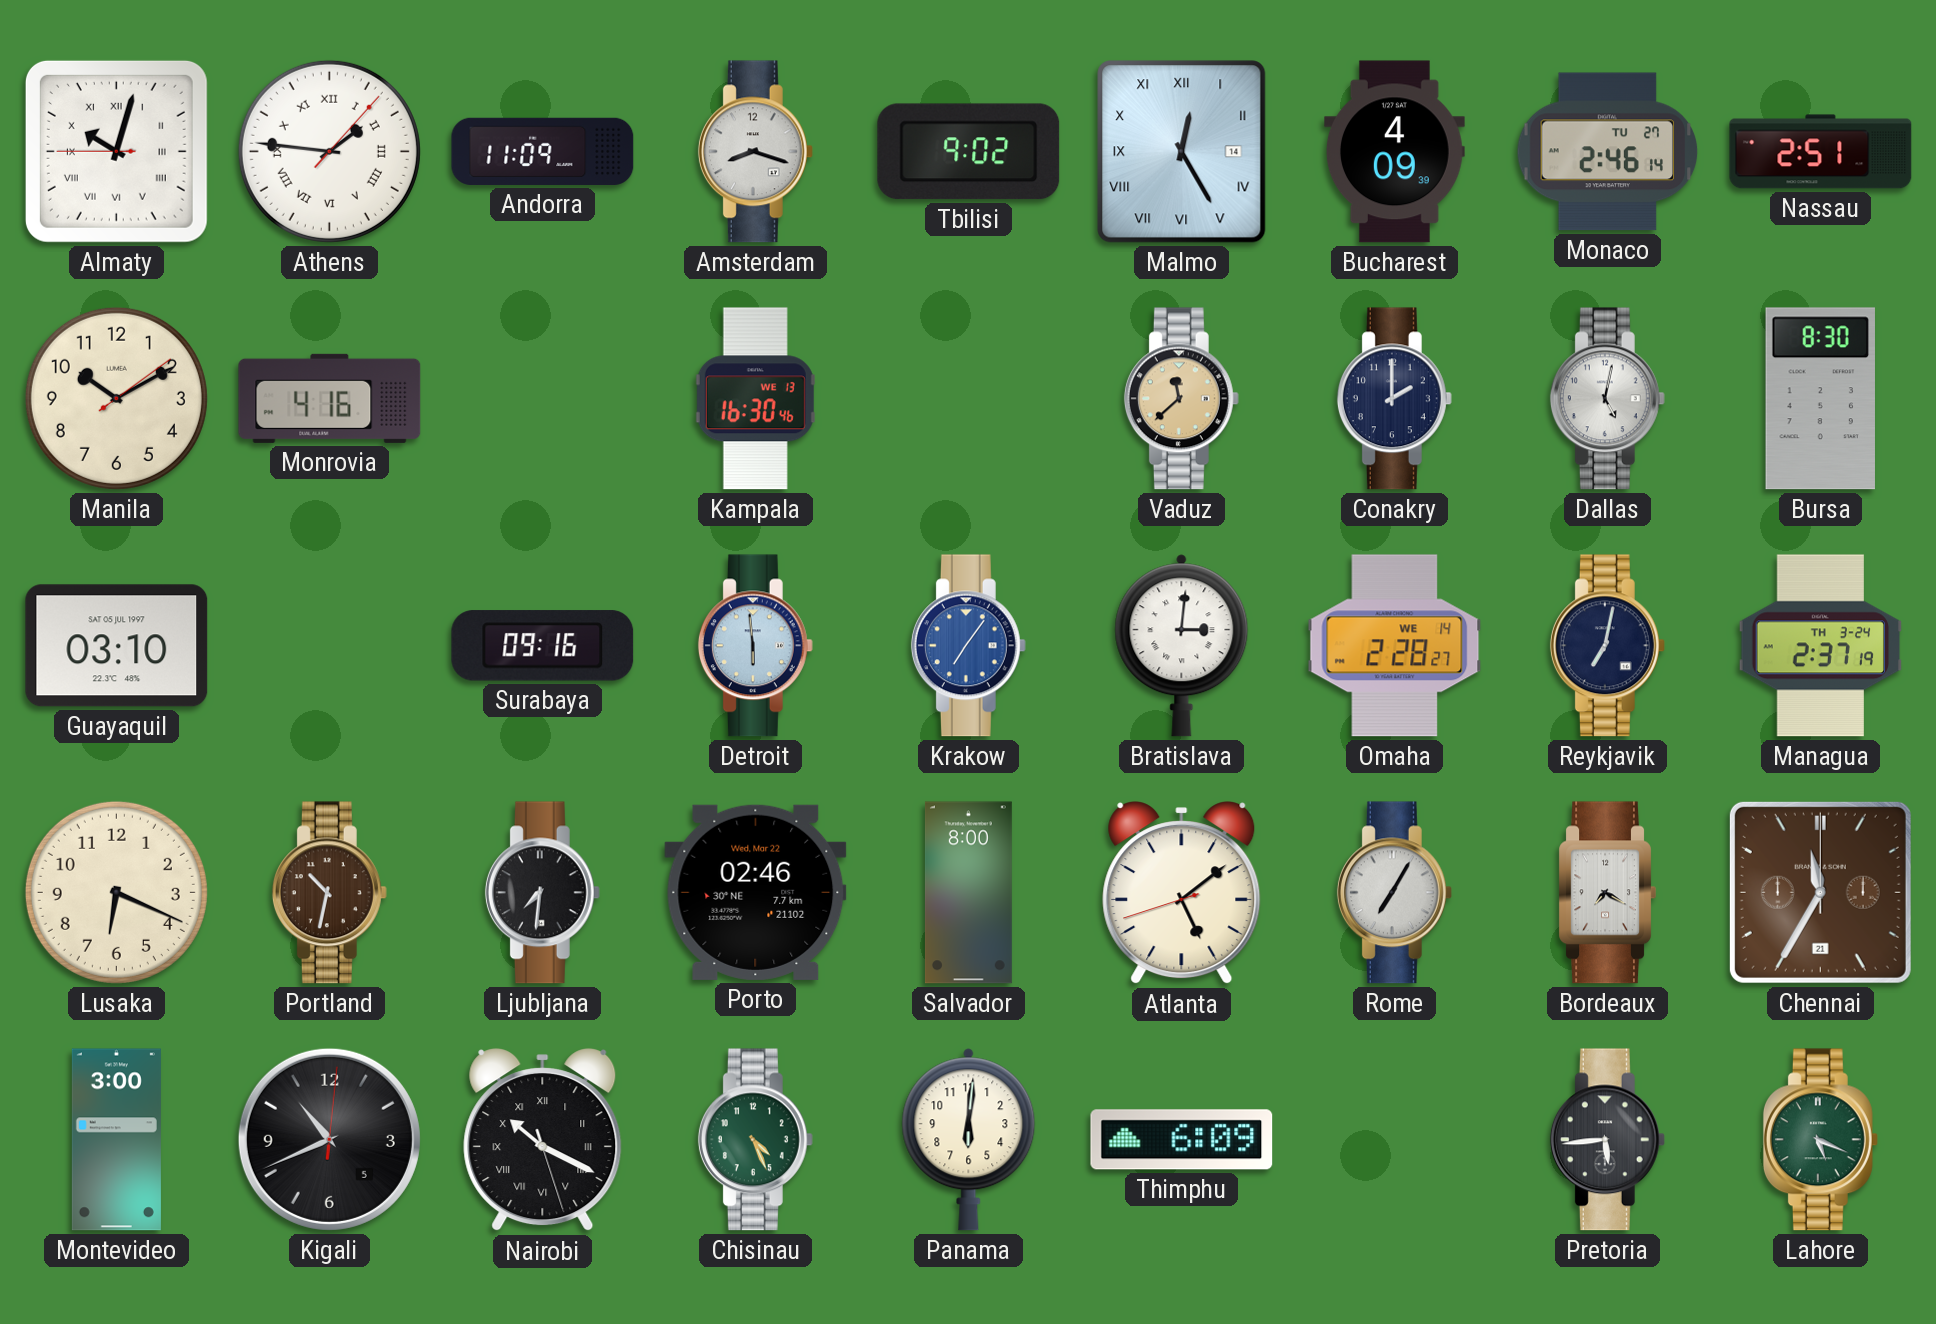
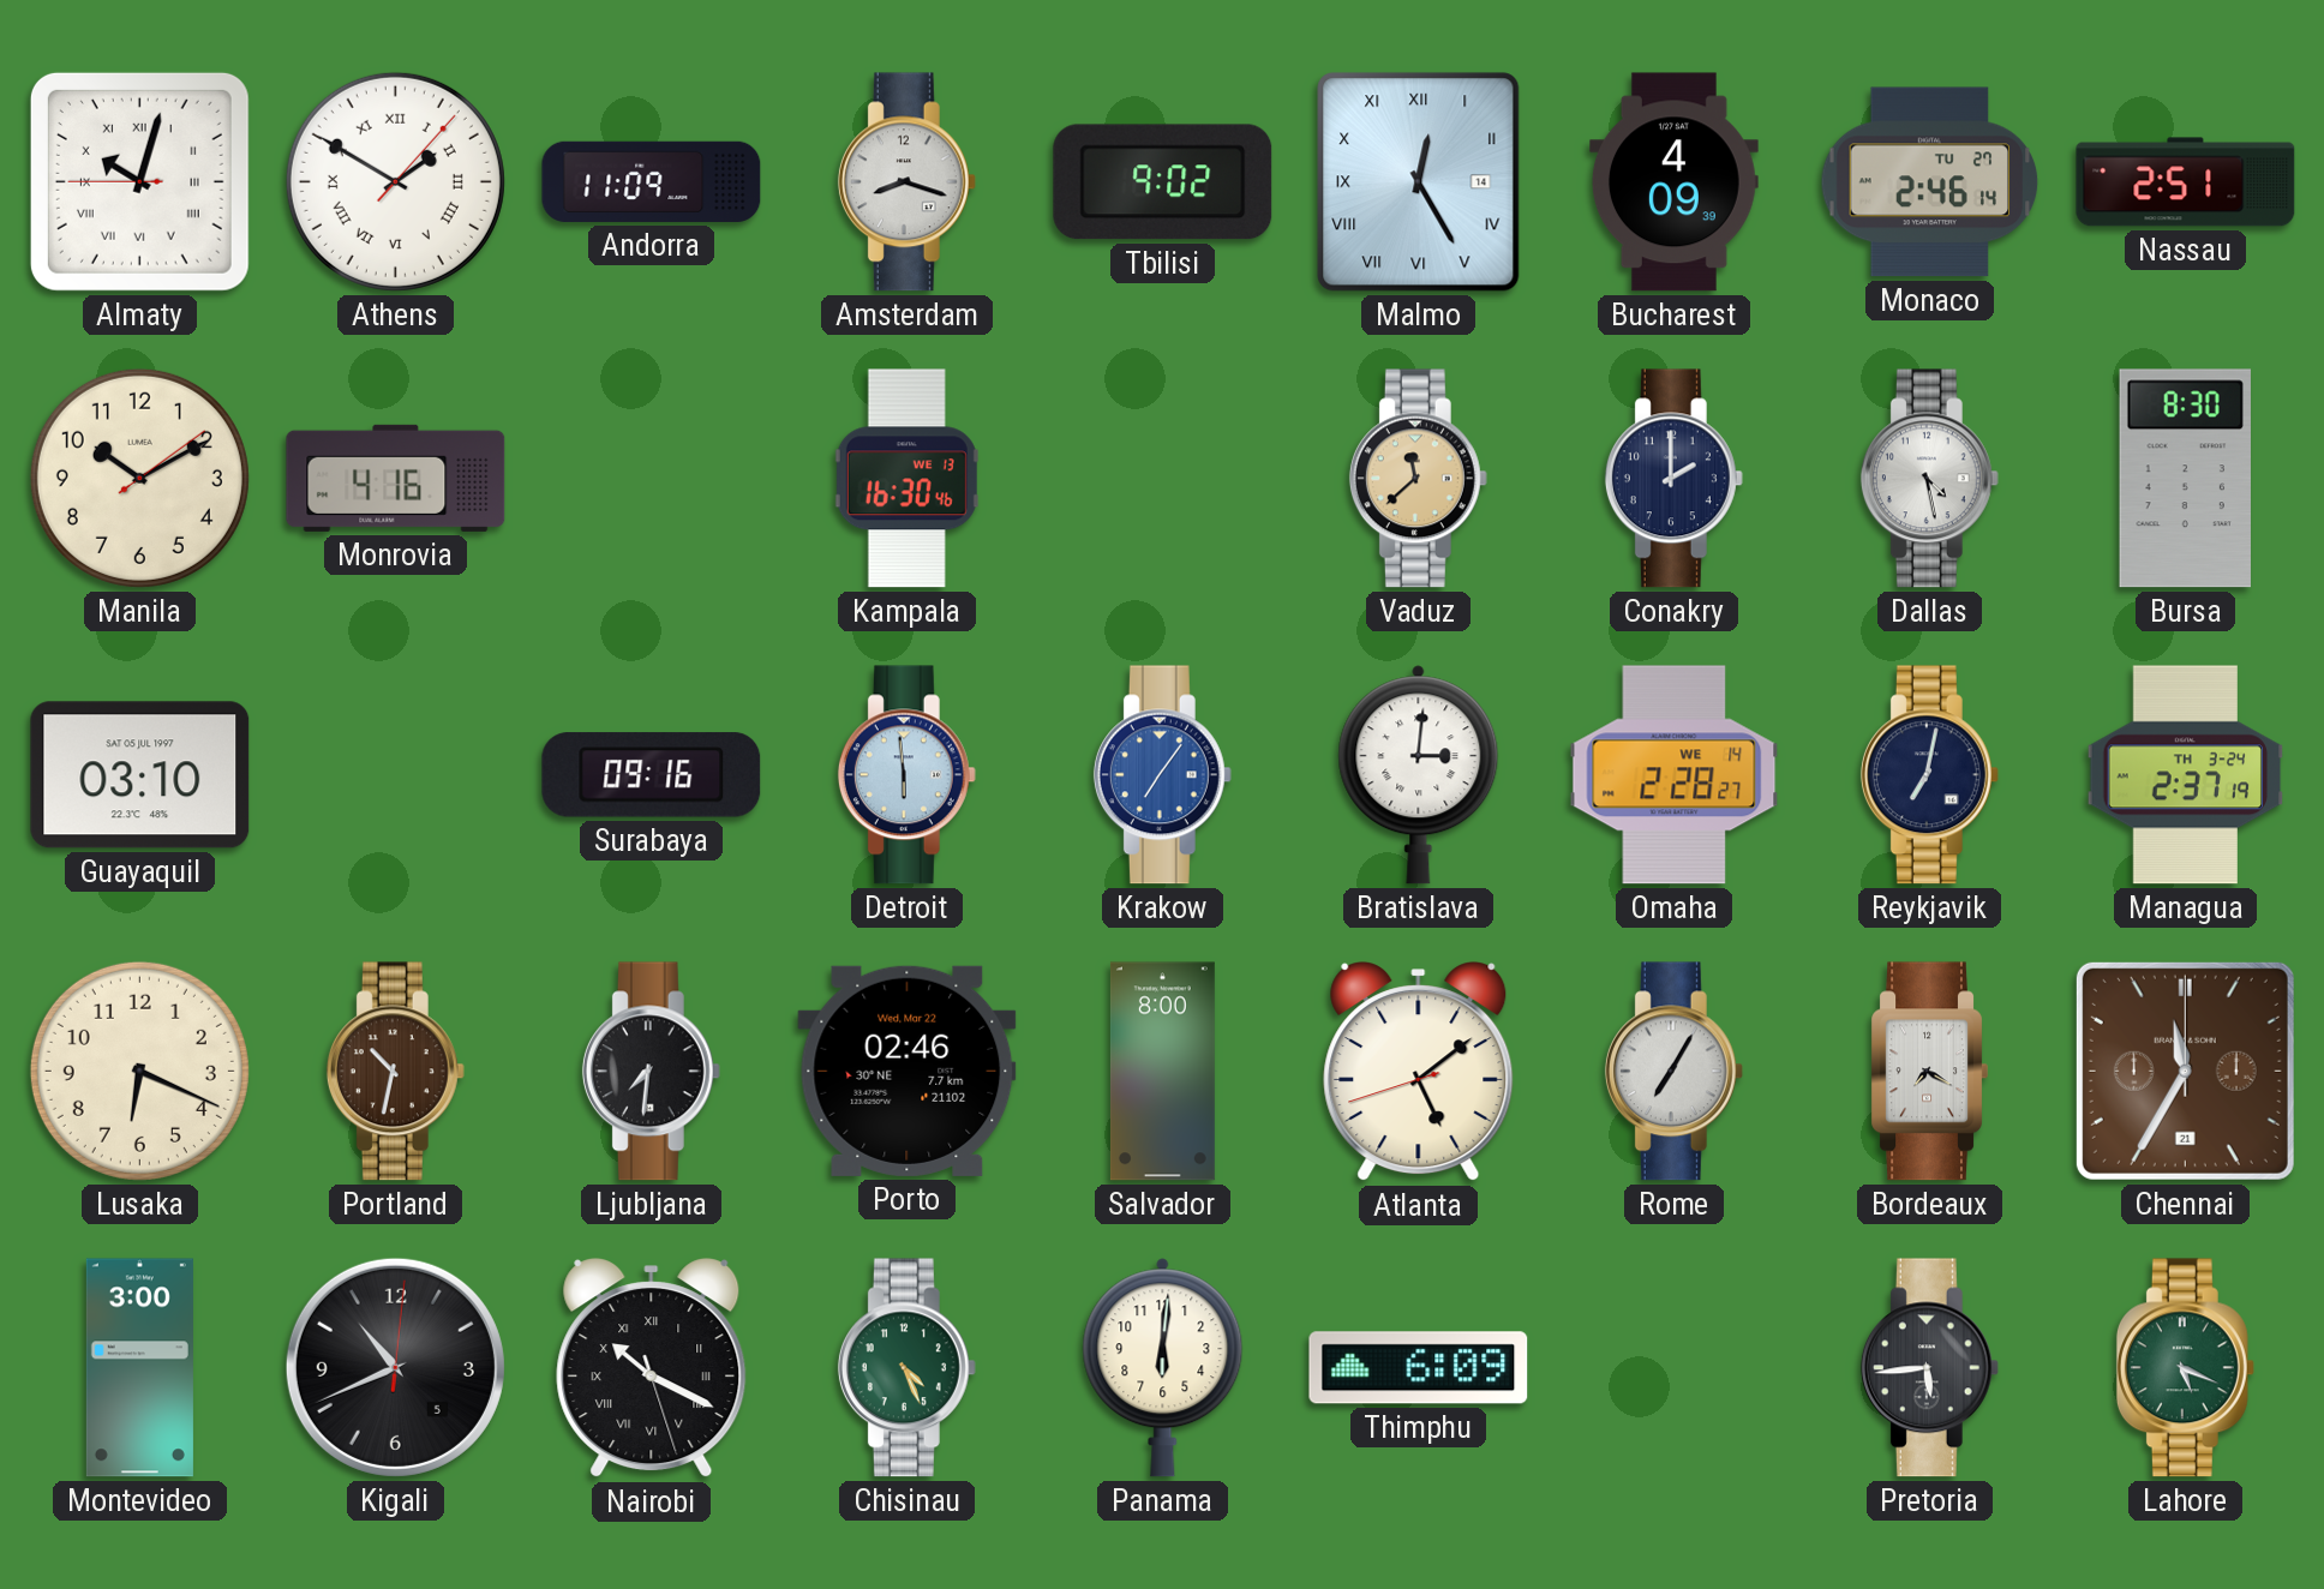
Athens: 1:46 -> 1:50
Dallas: 5:02 -> 4:28
